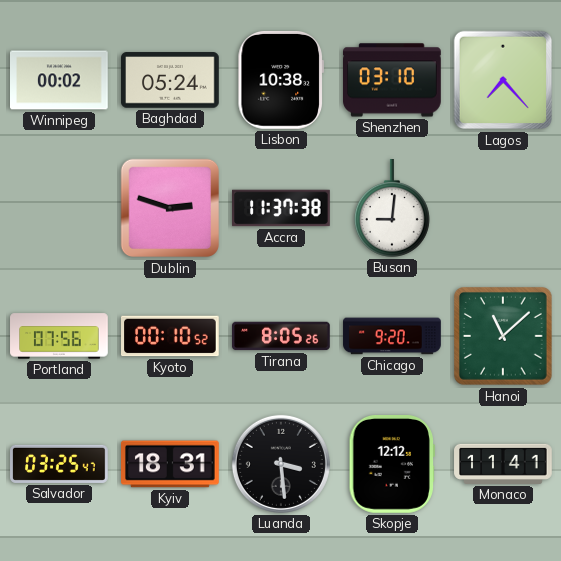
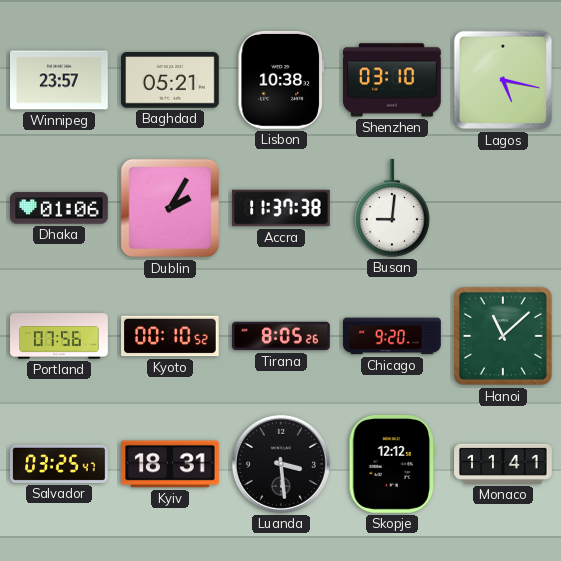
Winnipeg: 00:02 -> 23:57
Baghdad: 05:24 -> 05:21
Lagos: 7:23 -> 5:17
Dhaka: none -> 01:06
Dublin: 2:48 -> 2:05
